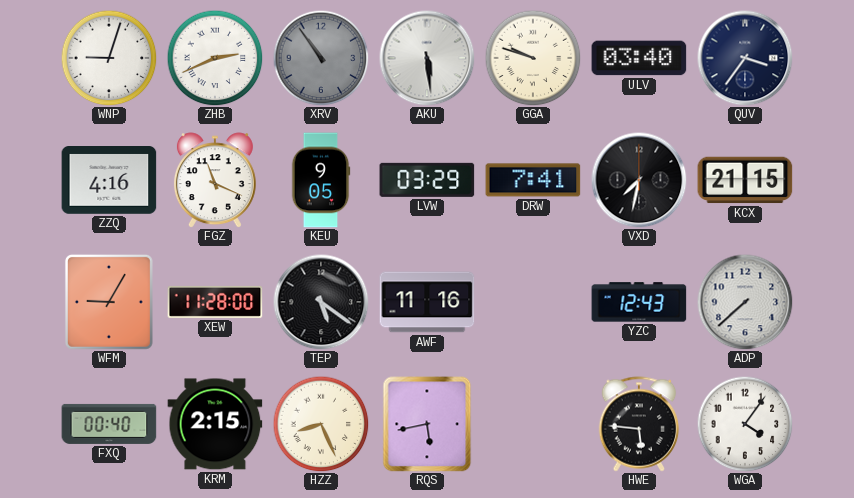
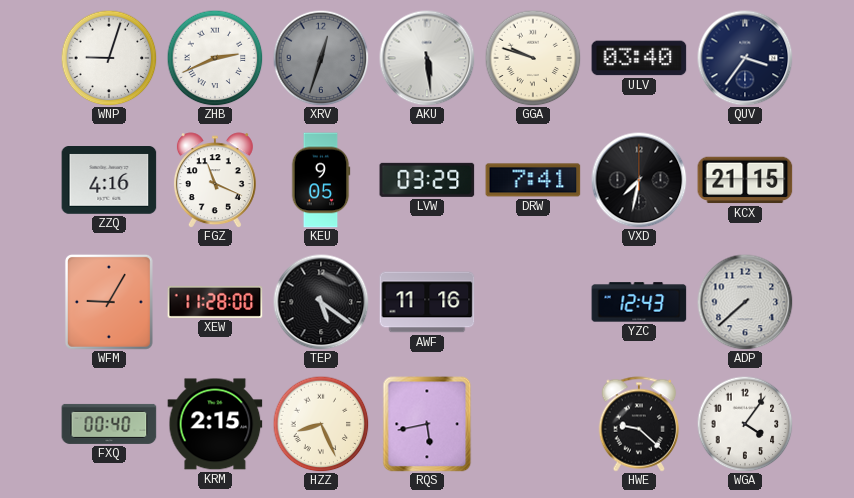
XRV: 10:54 -> 12:33
HWE: 5:46 -> 9:22
